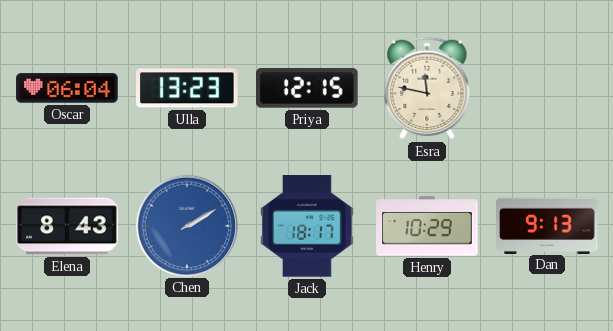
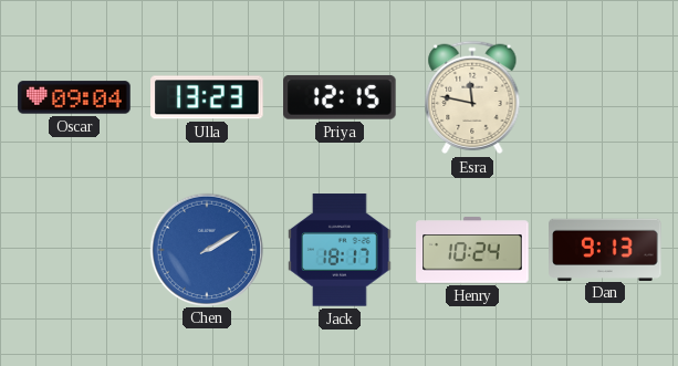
Oscar: 06:04 -> 09:04
Elena: 8:43 -> none
Henry: 10:29 -> 10:24
